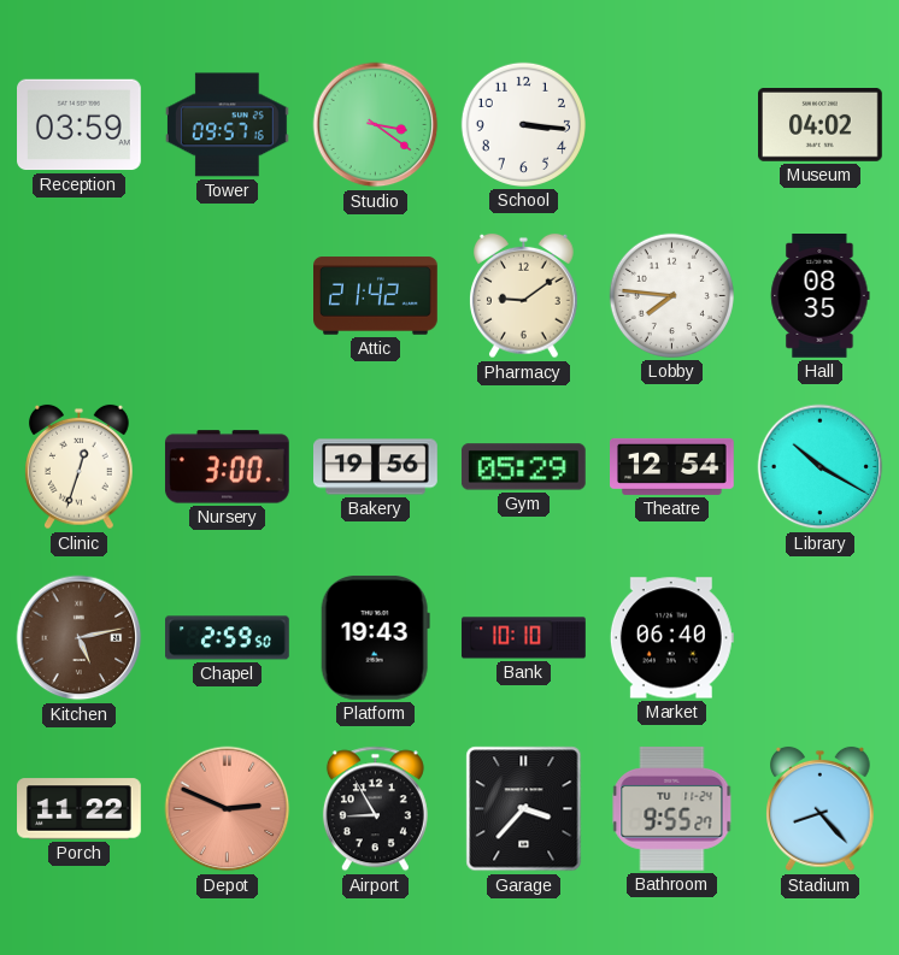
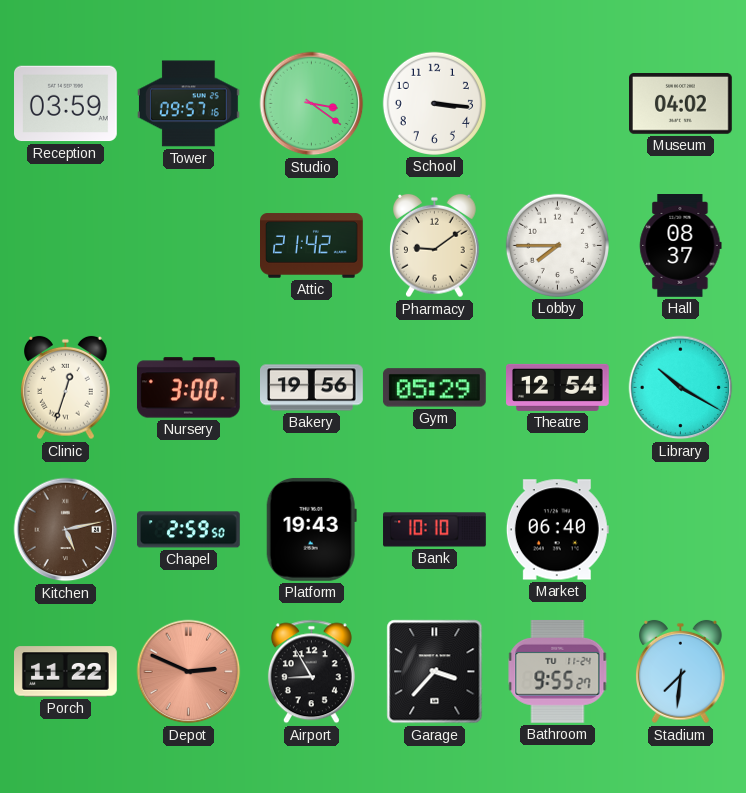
Lobby: 7:46 -> 7:45
Hall: 08:35 -> 08:37
Stadium: 8:23 -> 7:31
